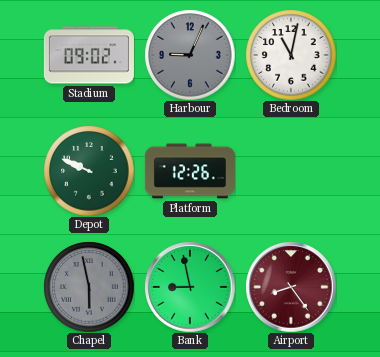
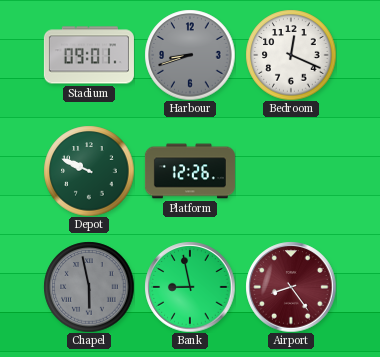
Stadium: 09:02 -> 09:01
Harbour: 9:04 -> 8:42
Bedroom: 11:02 -> 12:19
